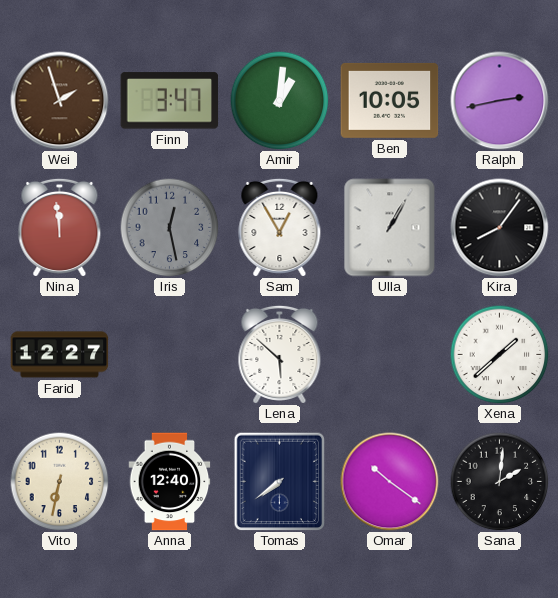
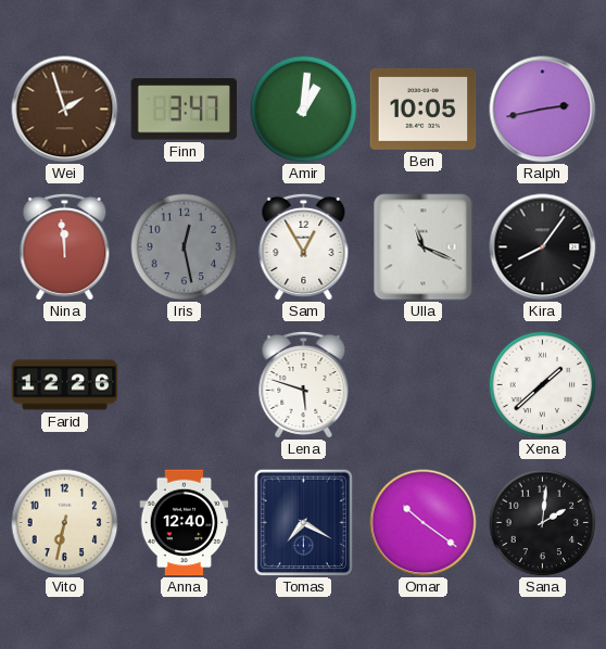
Ulla: 1:05 -> 11:19
Farid: 12:27 -> 12:26
Lena: 5:52 -> 5:48
Tomas: 7:39 -> 7:20
